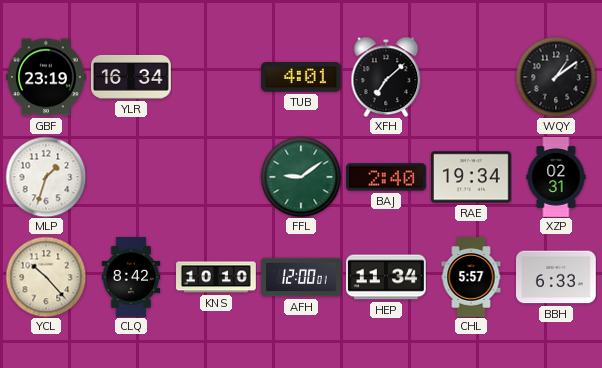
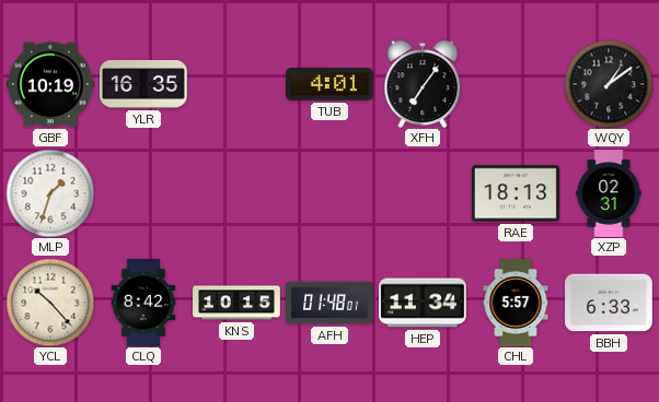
GBF: 23:19 -> 10:19
YLR: 16:34 -> 16:35
XFH: 7:08 -> 7:06
FFL: 9:09 -> none
BAJ: 2:40 -> none
RAE: 19:34 -> 18:13
KNS: 10:10 -> 10:15
AFH: 12:00 -> 01:48
